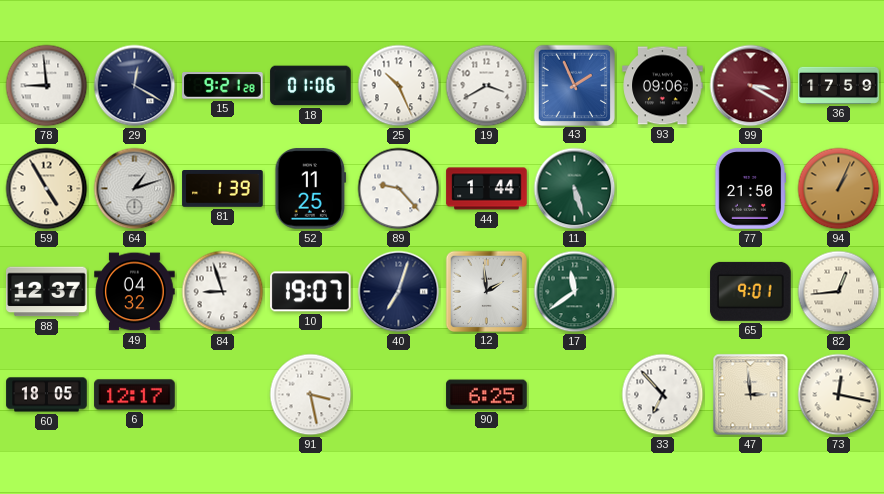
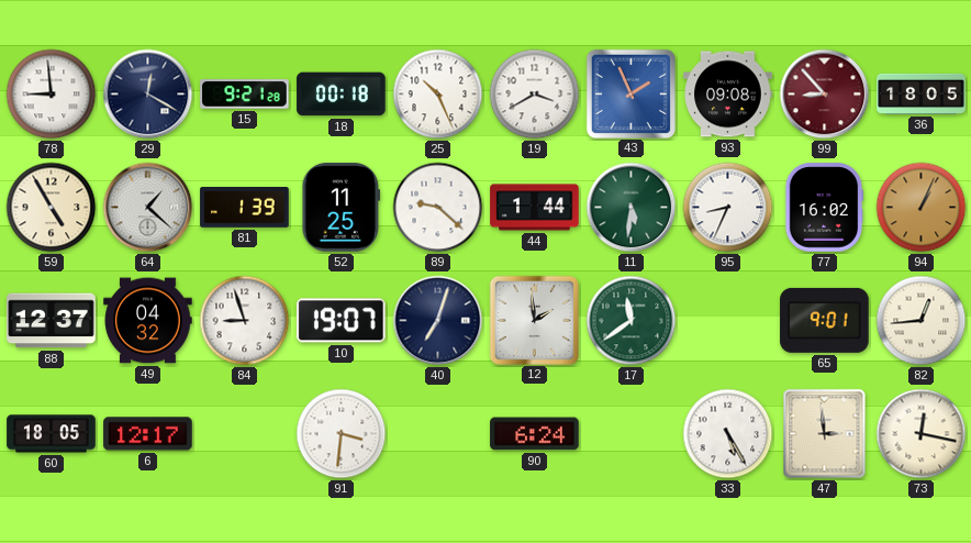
18: 01:06 -> 00:18
93: 09:06 -> 09:08
99: 3:20 -> 8:53
36: 17:59 -> 18:05
64: 1:12 -> 1:22
89: 9:23 -> 9:22
11: 5:27 -> 5:31
95: none -> 8:34
77: 21:50 -> 16:02
91: 3:28 -> 3:31
90: 6:25 -> 6:24
33: 6:53 -> 5:25
